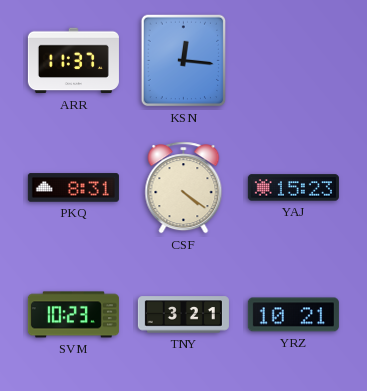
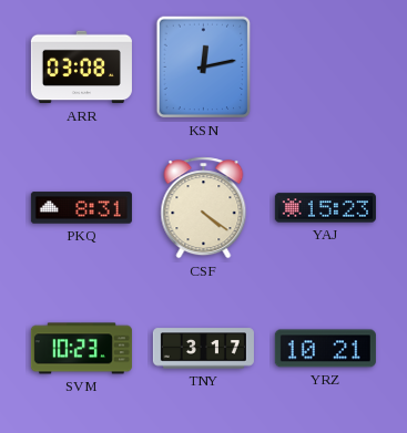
ARR: 11:37 -> 03:08
KSN: 12:16 -> 12:13
TNY: 3:21 -> 3:17
